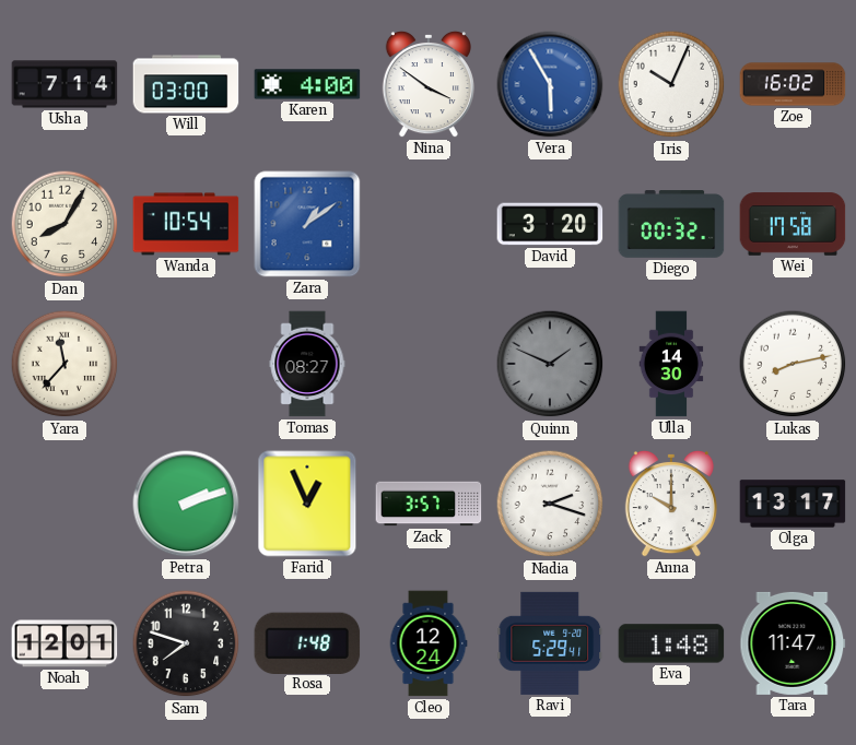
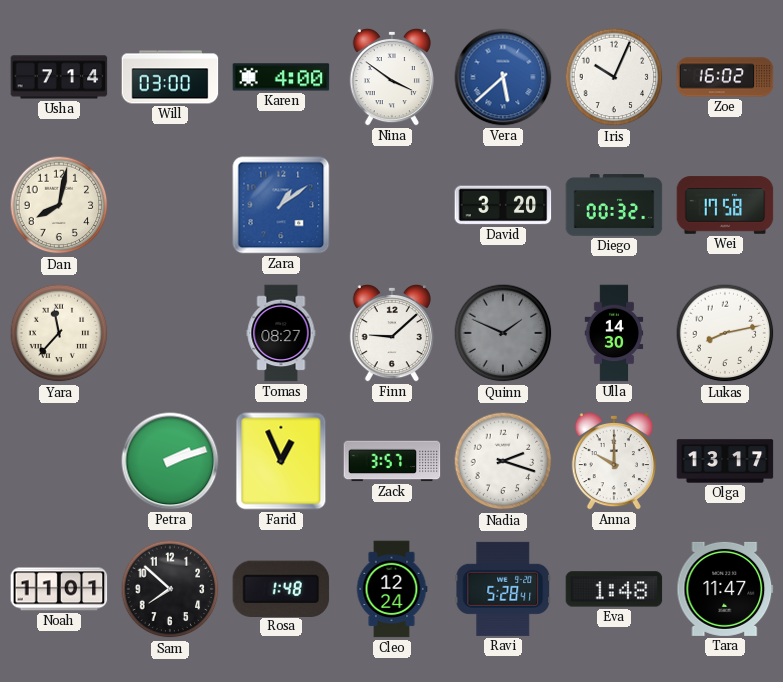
Vera: 5:55 -> 5:38
Dan: 8:05 -> 8:02
Wanda: 10:54 -> none
Finn: none -> 9:08
Noah: 12:01 -> 11:01
Sam: 7:48 -> 7:52
Ravi: 5:29 -> 5:28
